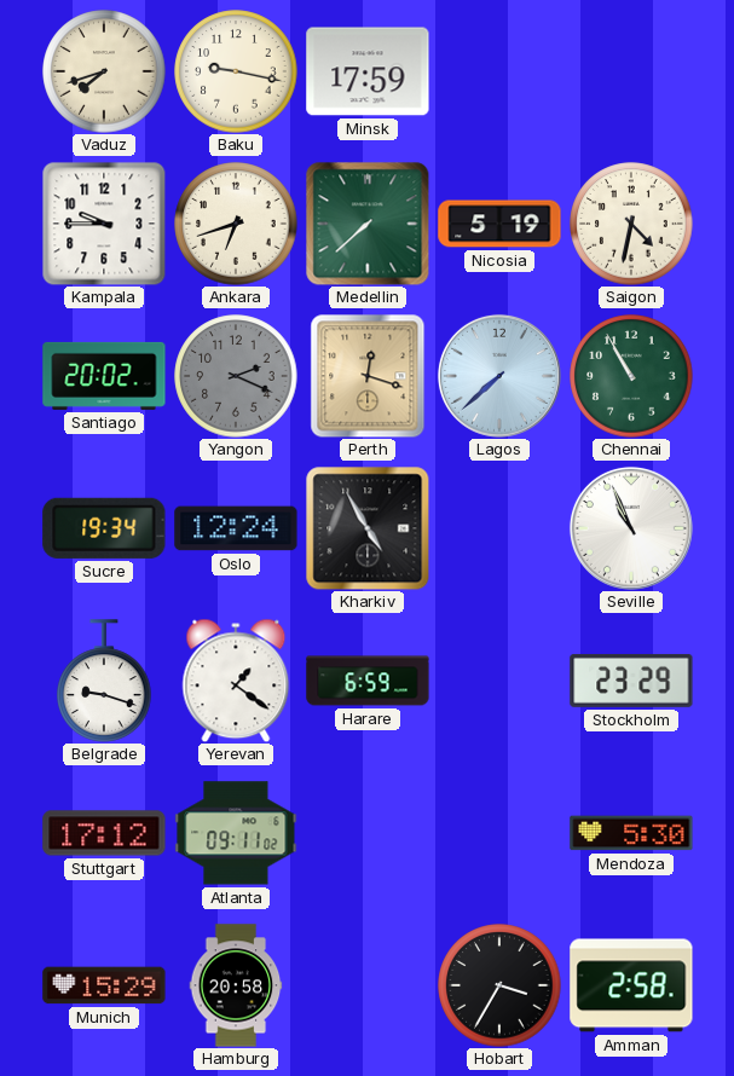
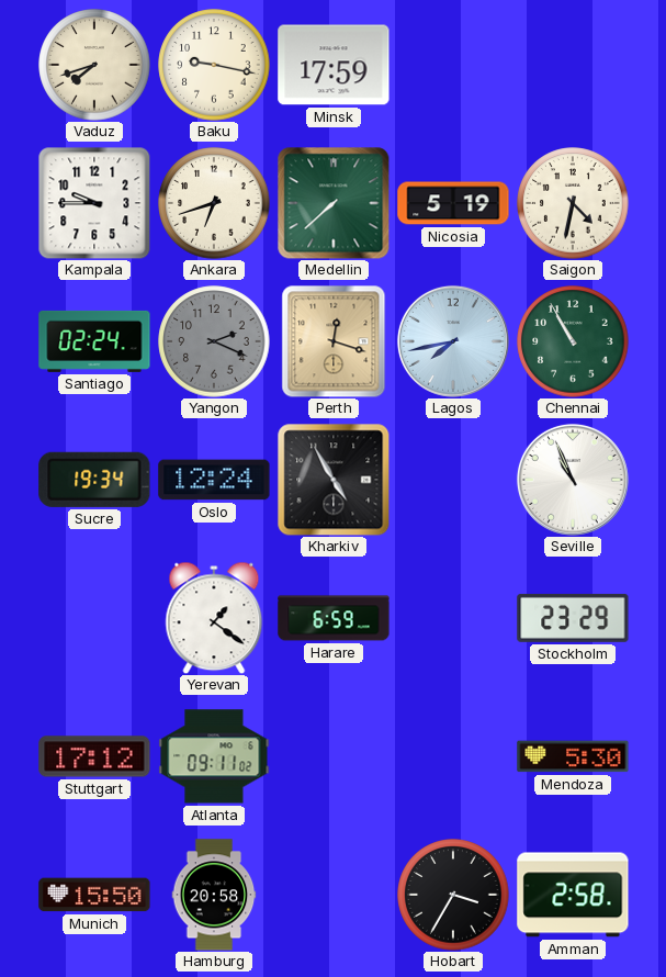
Santiago: 20:02 -> 02:24
Lagos: 7:38 -> 7:43
Belgrade: 9:18 -> none
Munich: 15:29 -> 15:50
